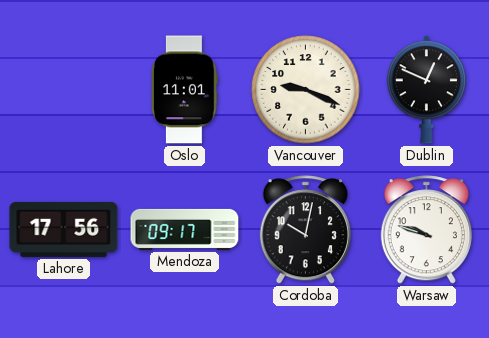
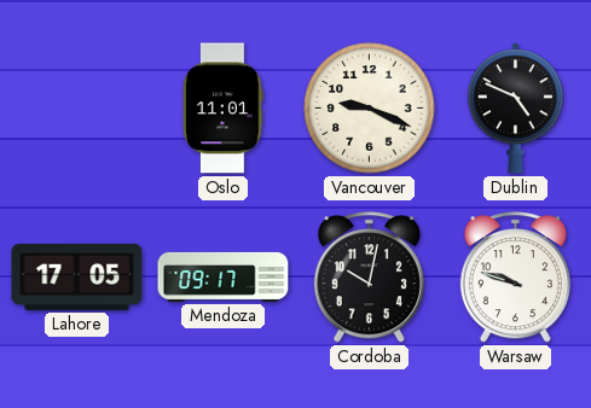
Dublin: 12:49 -> 4:49
Lahore: 17:56 -> 17:05
